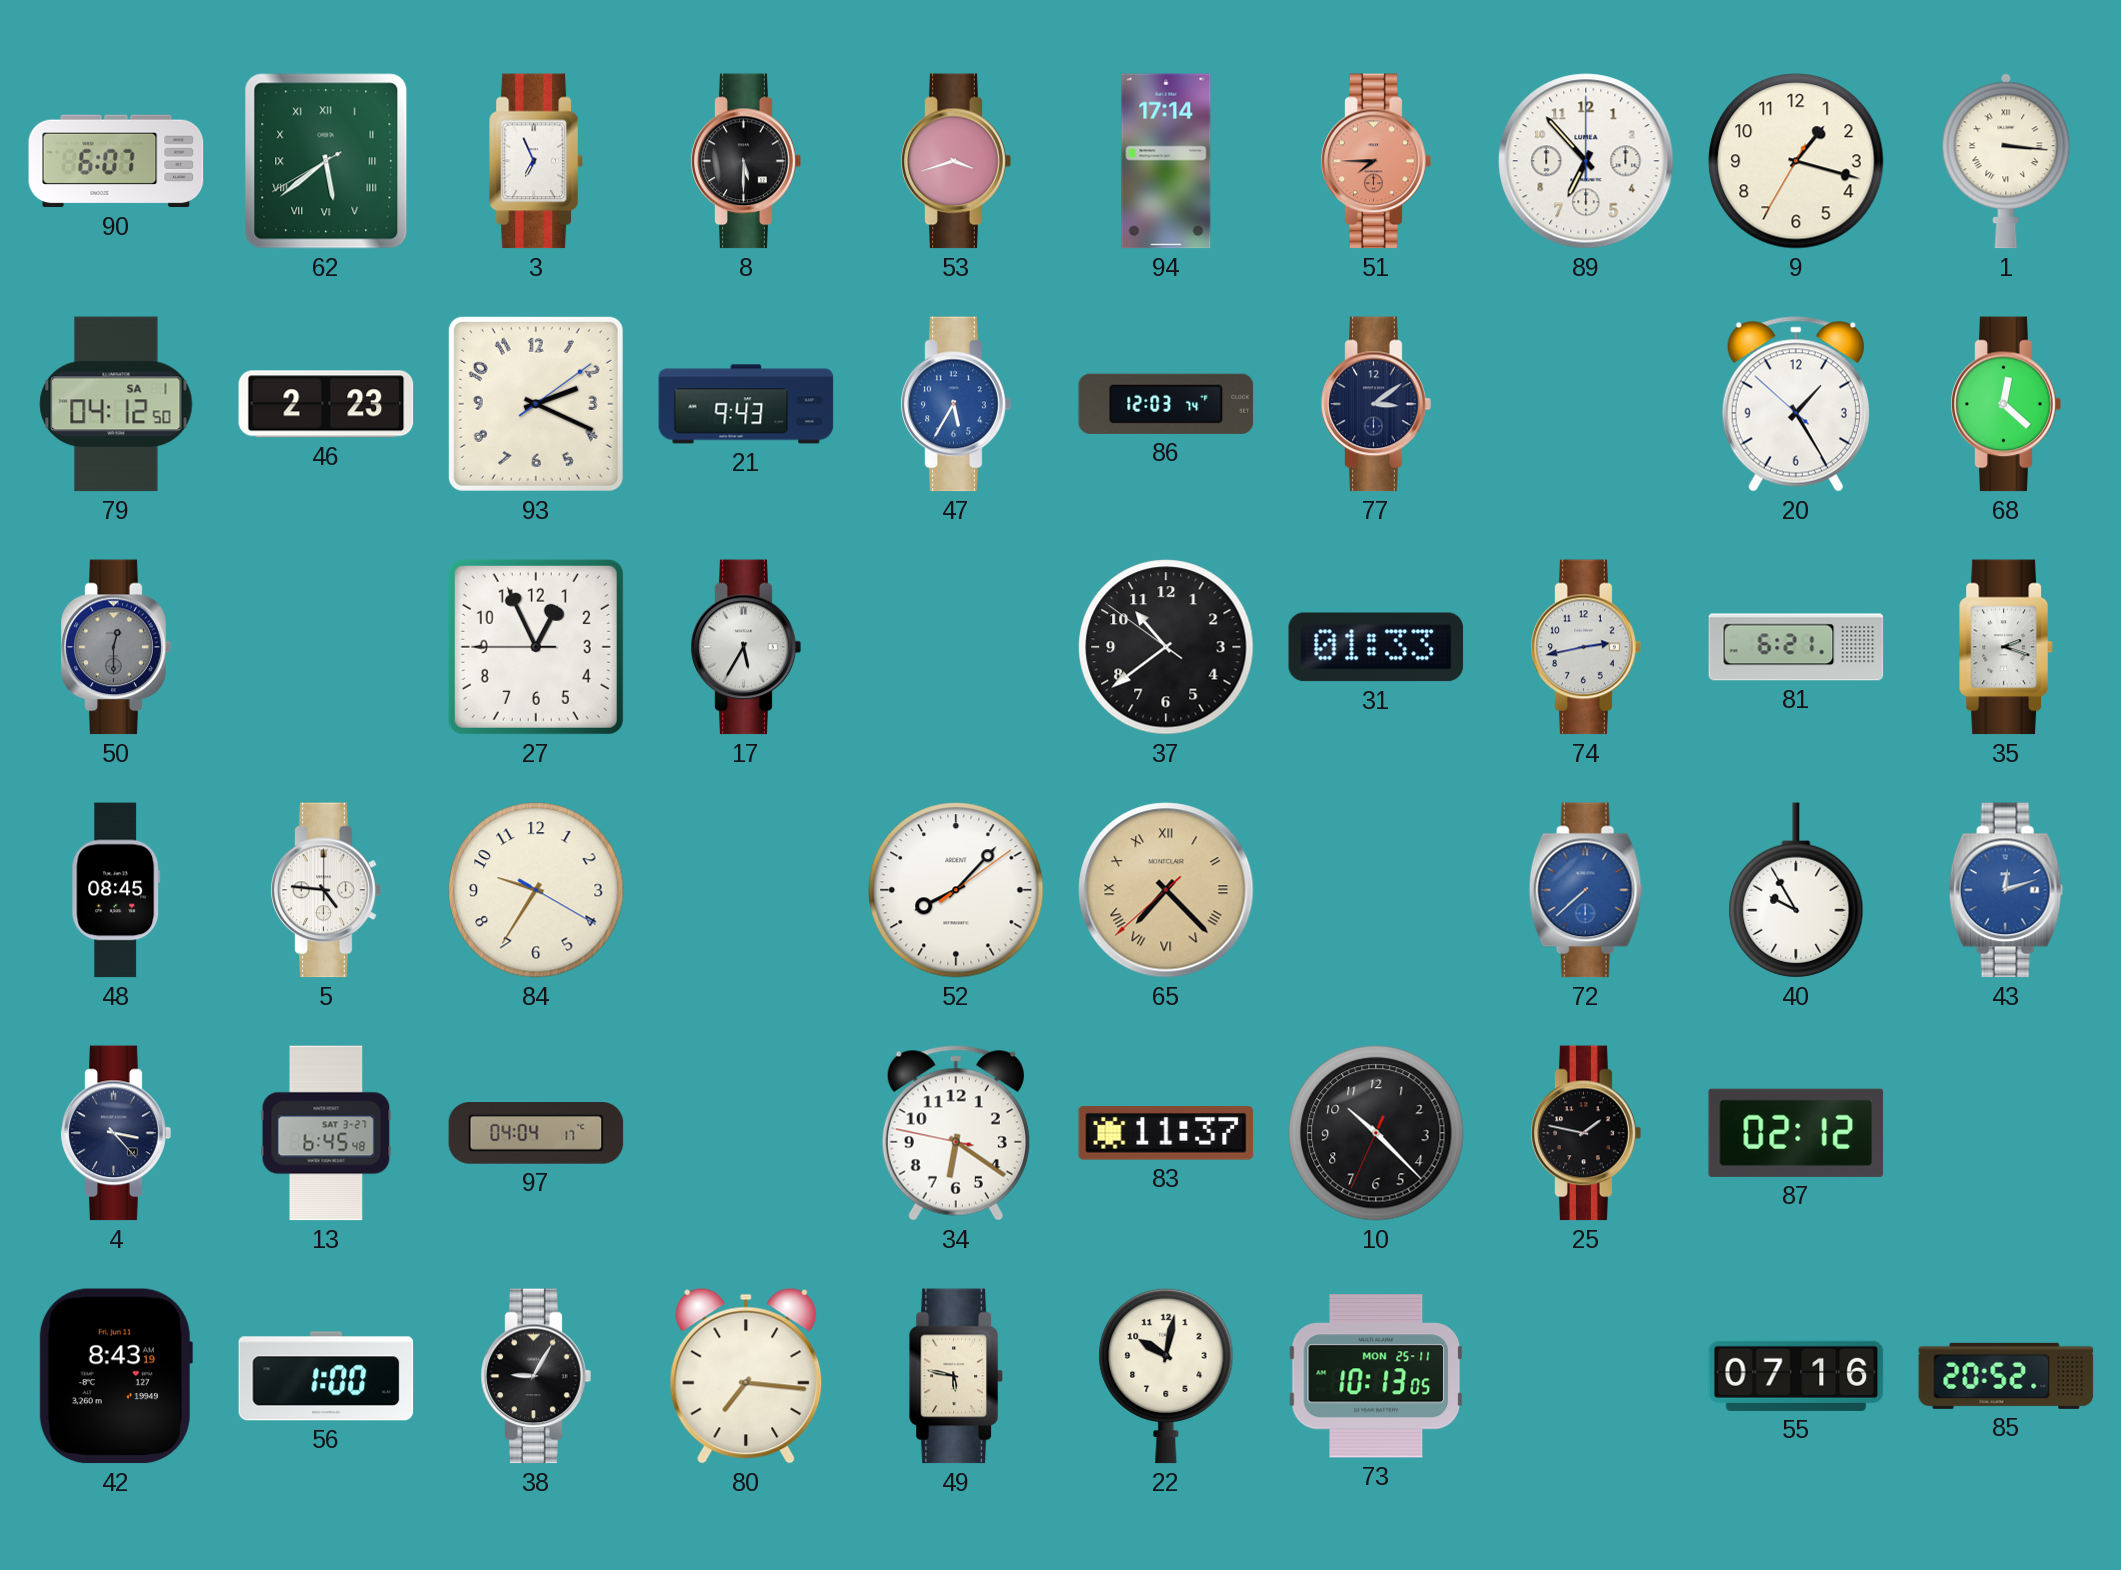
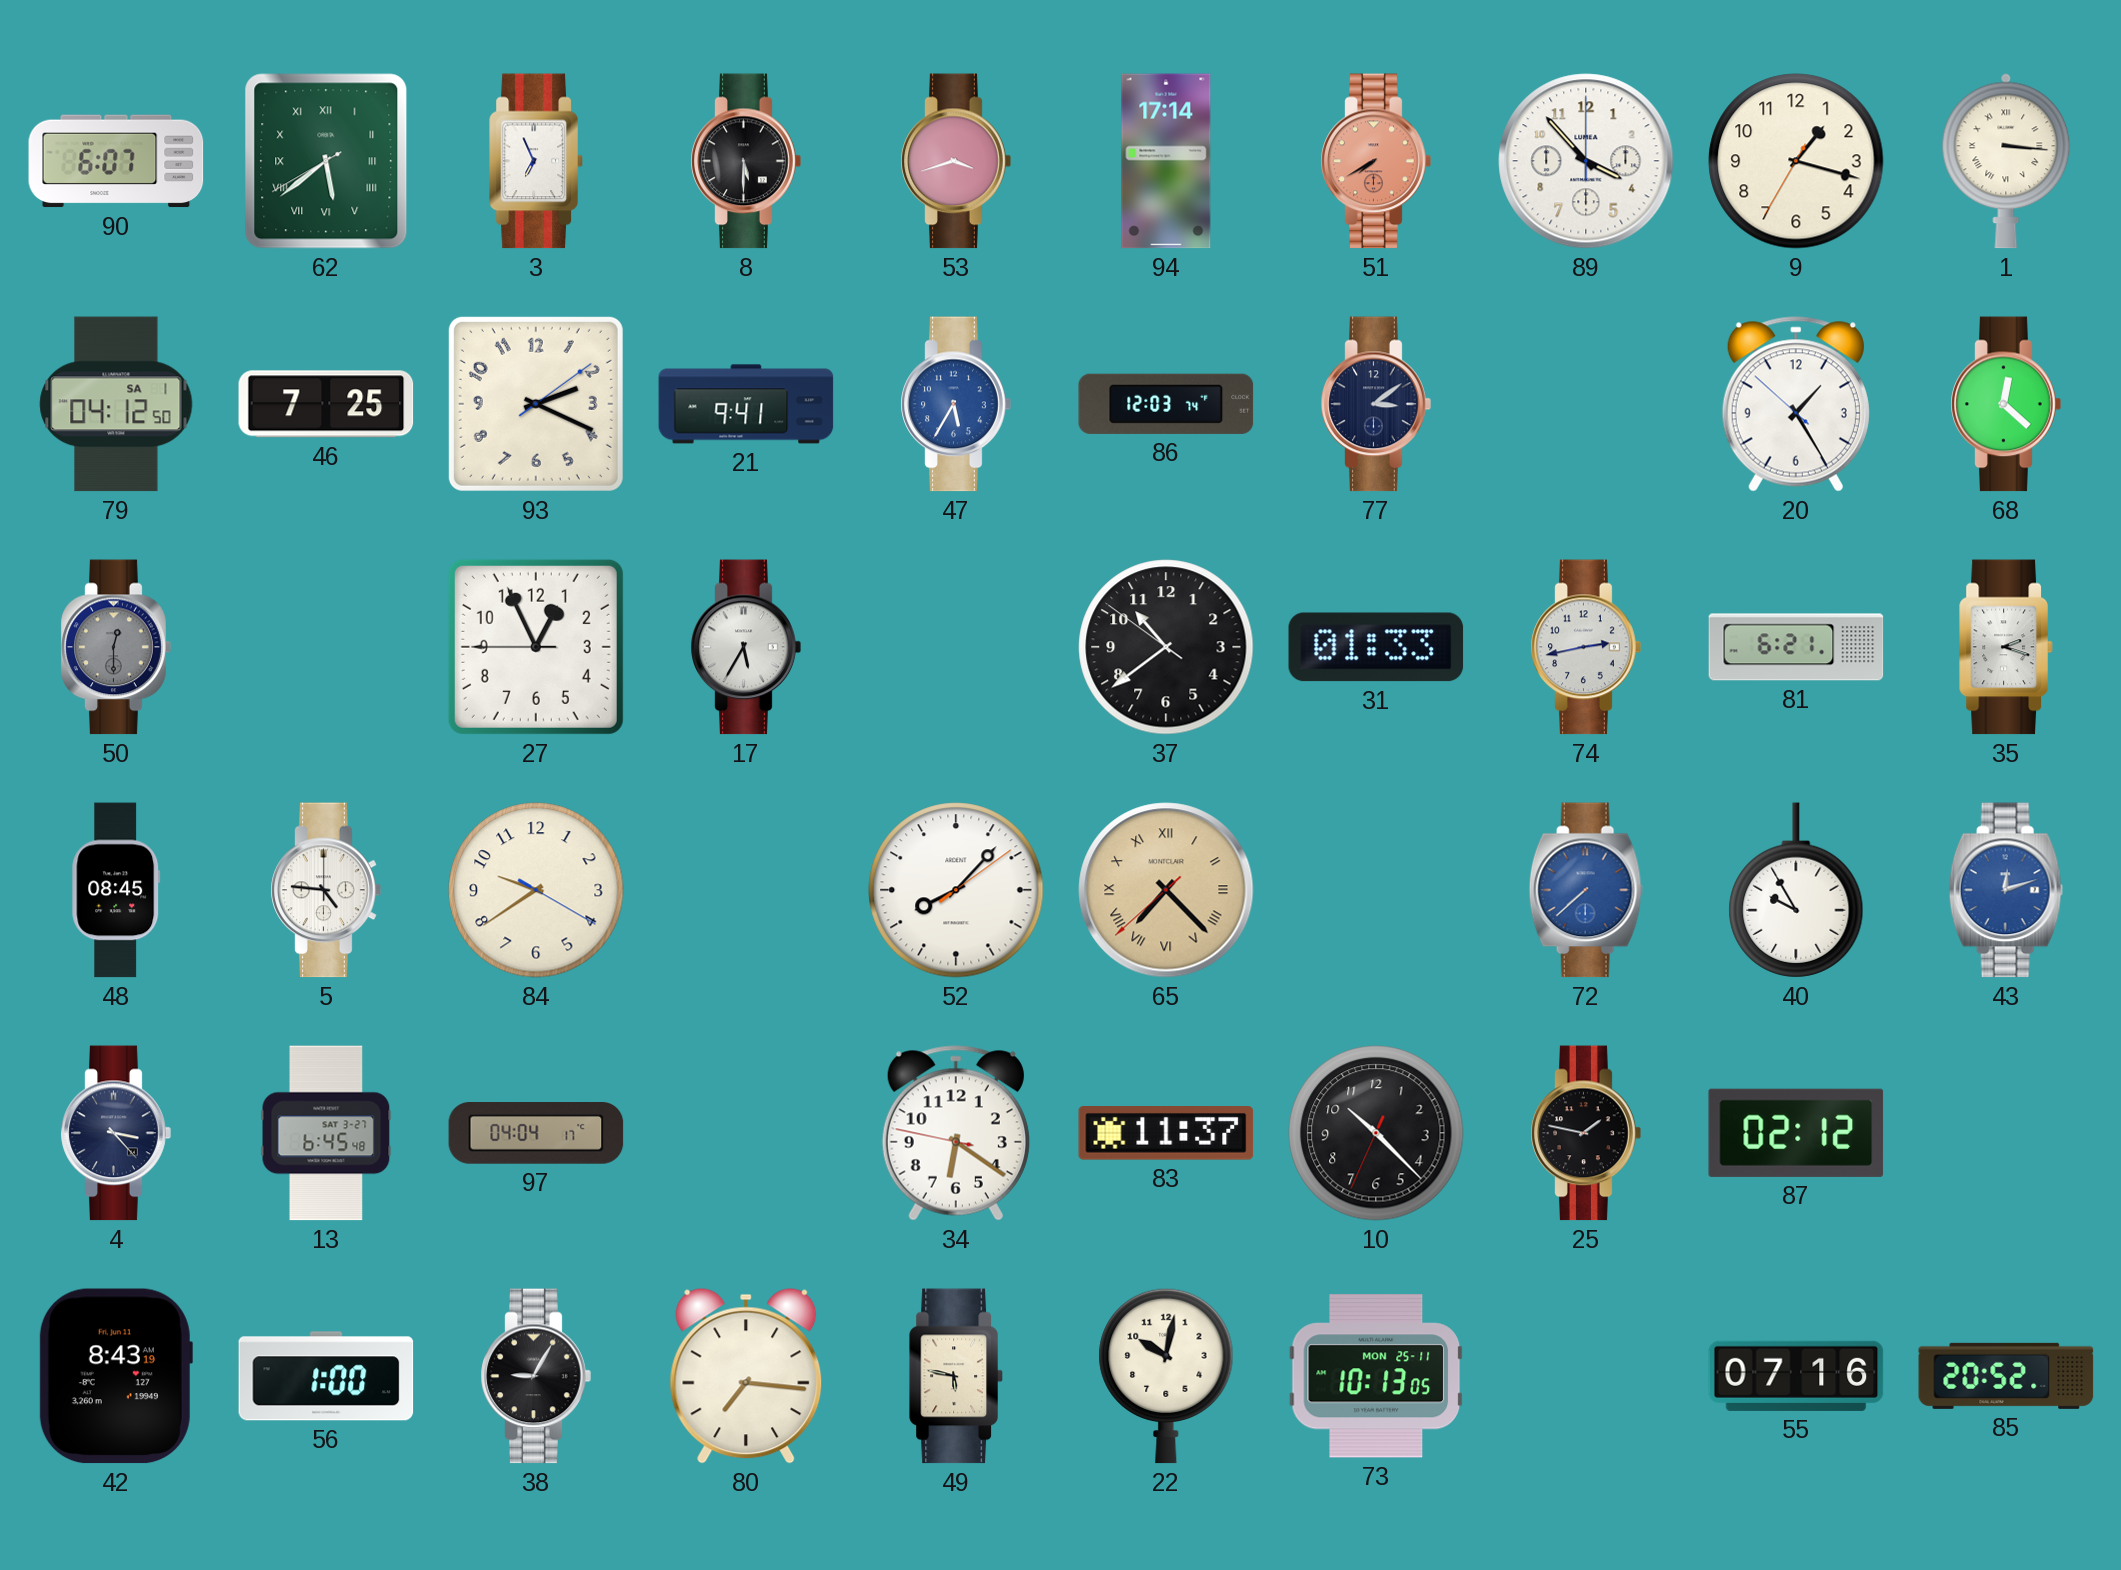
51: 7:45 -> 7:40
89: 6:53 -> 3:53
46: 2:23 -> 7:25
21: 9:43 -> 9:41
84: 9:35 -> 9:39
